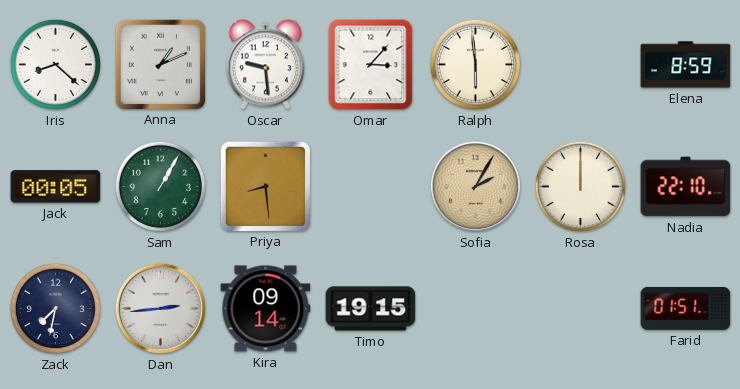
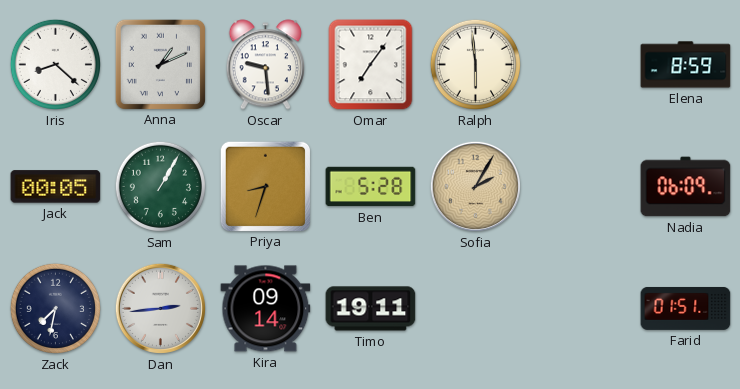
Omar: 3:07 -> 7:06
Priya: 8:29 -> 8:33
Ben: none -> 5:28
Rosa: 12:00 -> none
Nadia: 22:10 -> 06:09
Timo: 19:15 -> 19:11
